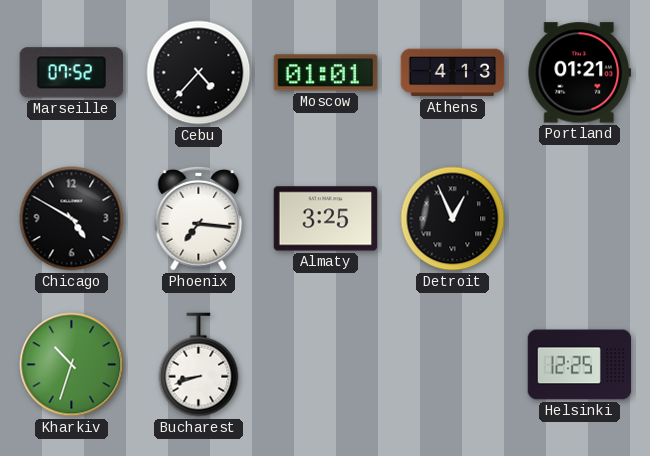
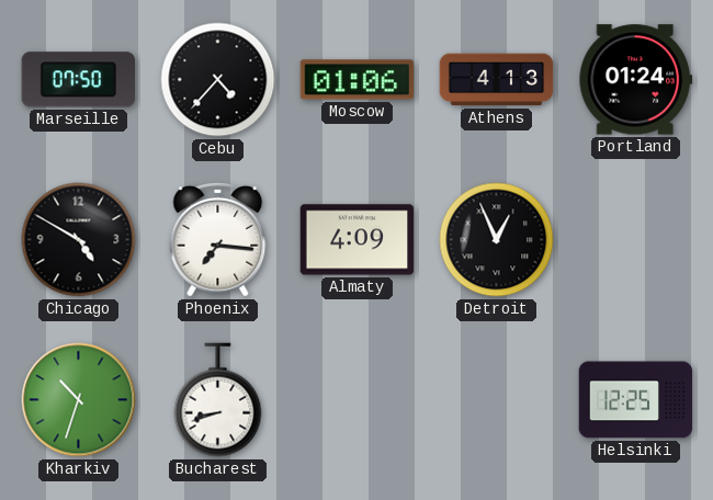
Marseille: 07:52 -> 07:50
Moscow: 01:01 -> 01:06
Portland: 01:21 -> 01:24
Almaty: 3:25 -> 4:09
